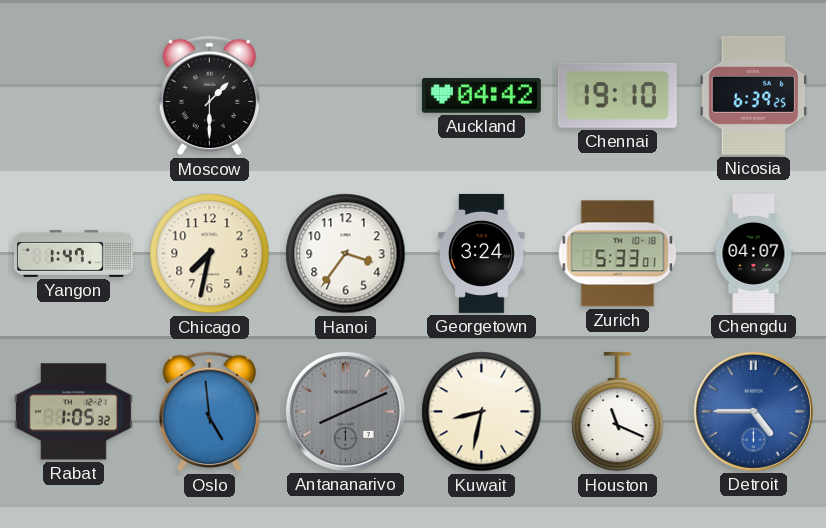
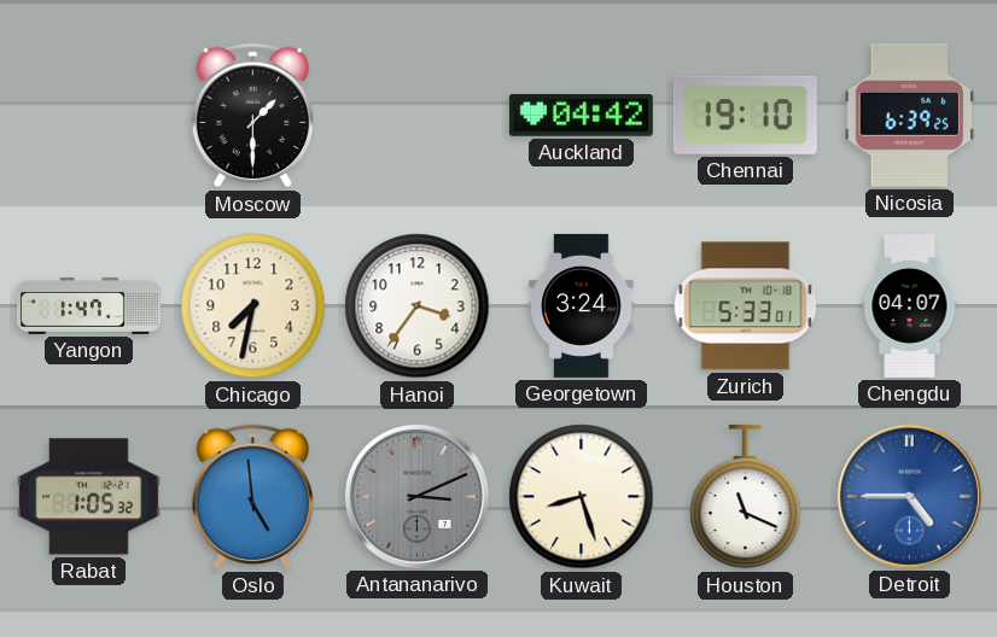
Antananarivo: 8:11 -> 3:11
Kuwait: 8:32 -> 8:27
